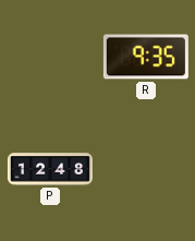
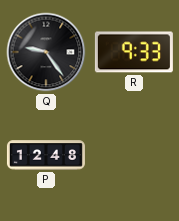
Q: none -> 9:24
R: 9:35 -> 9:33
